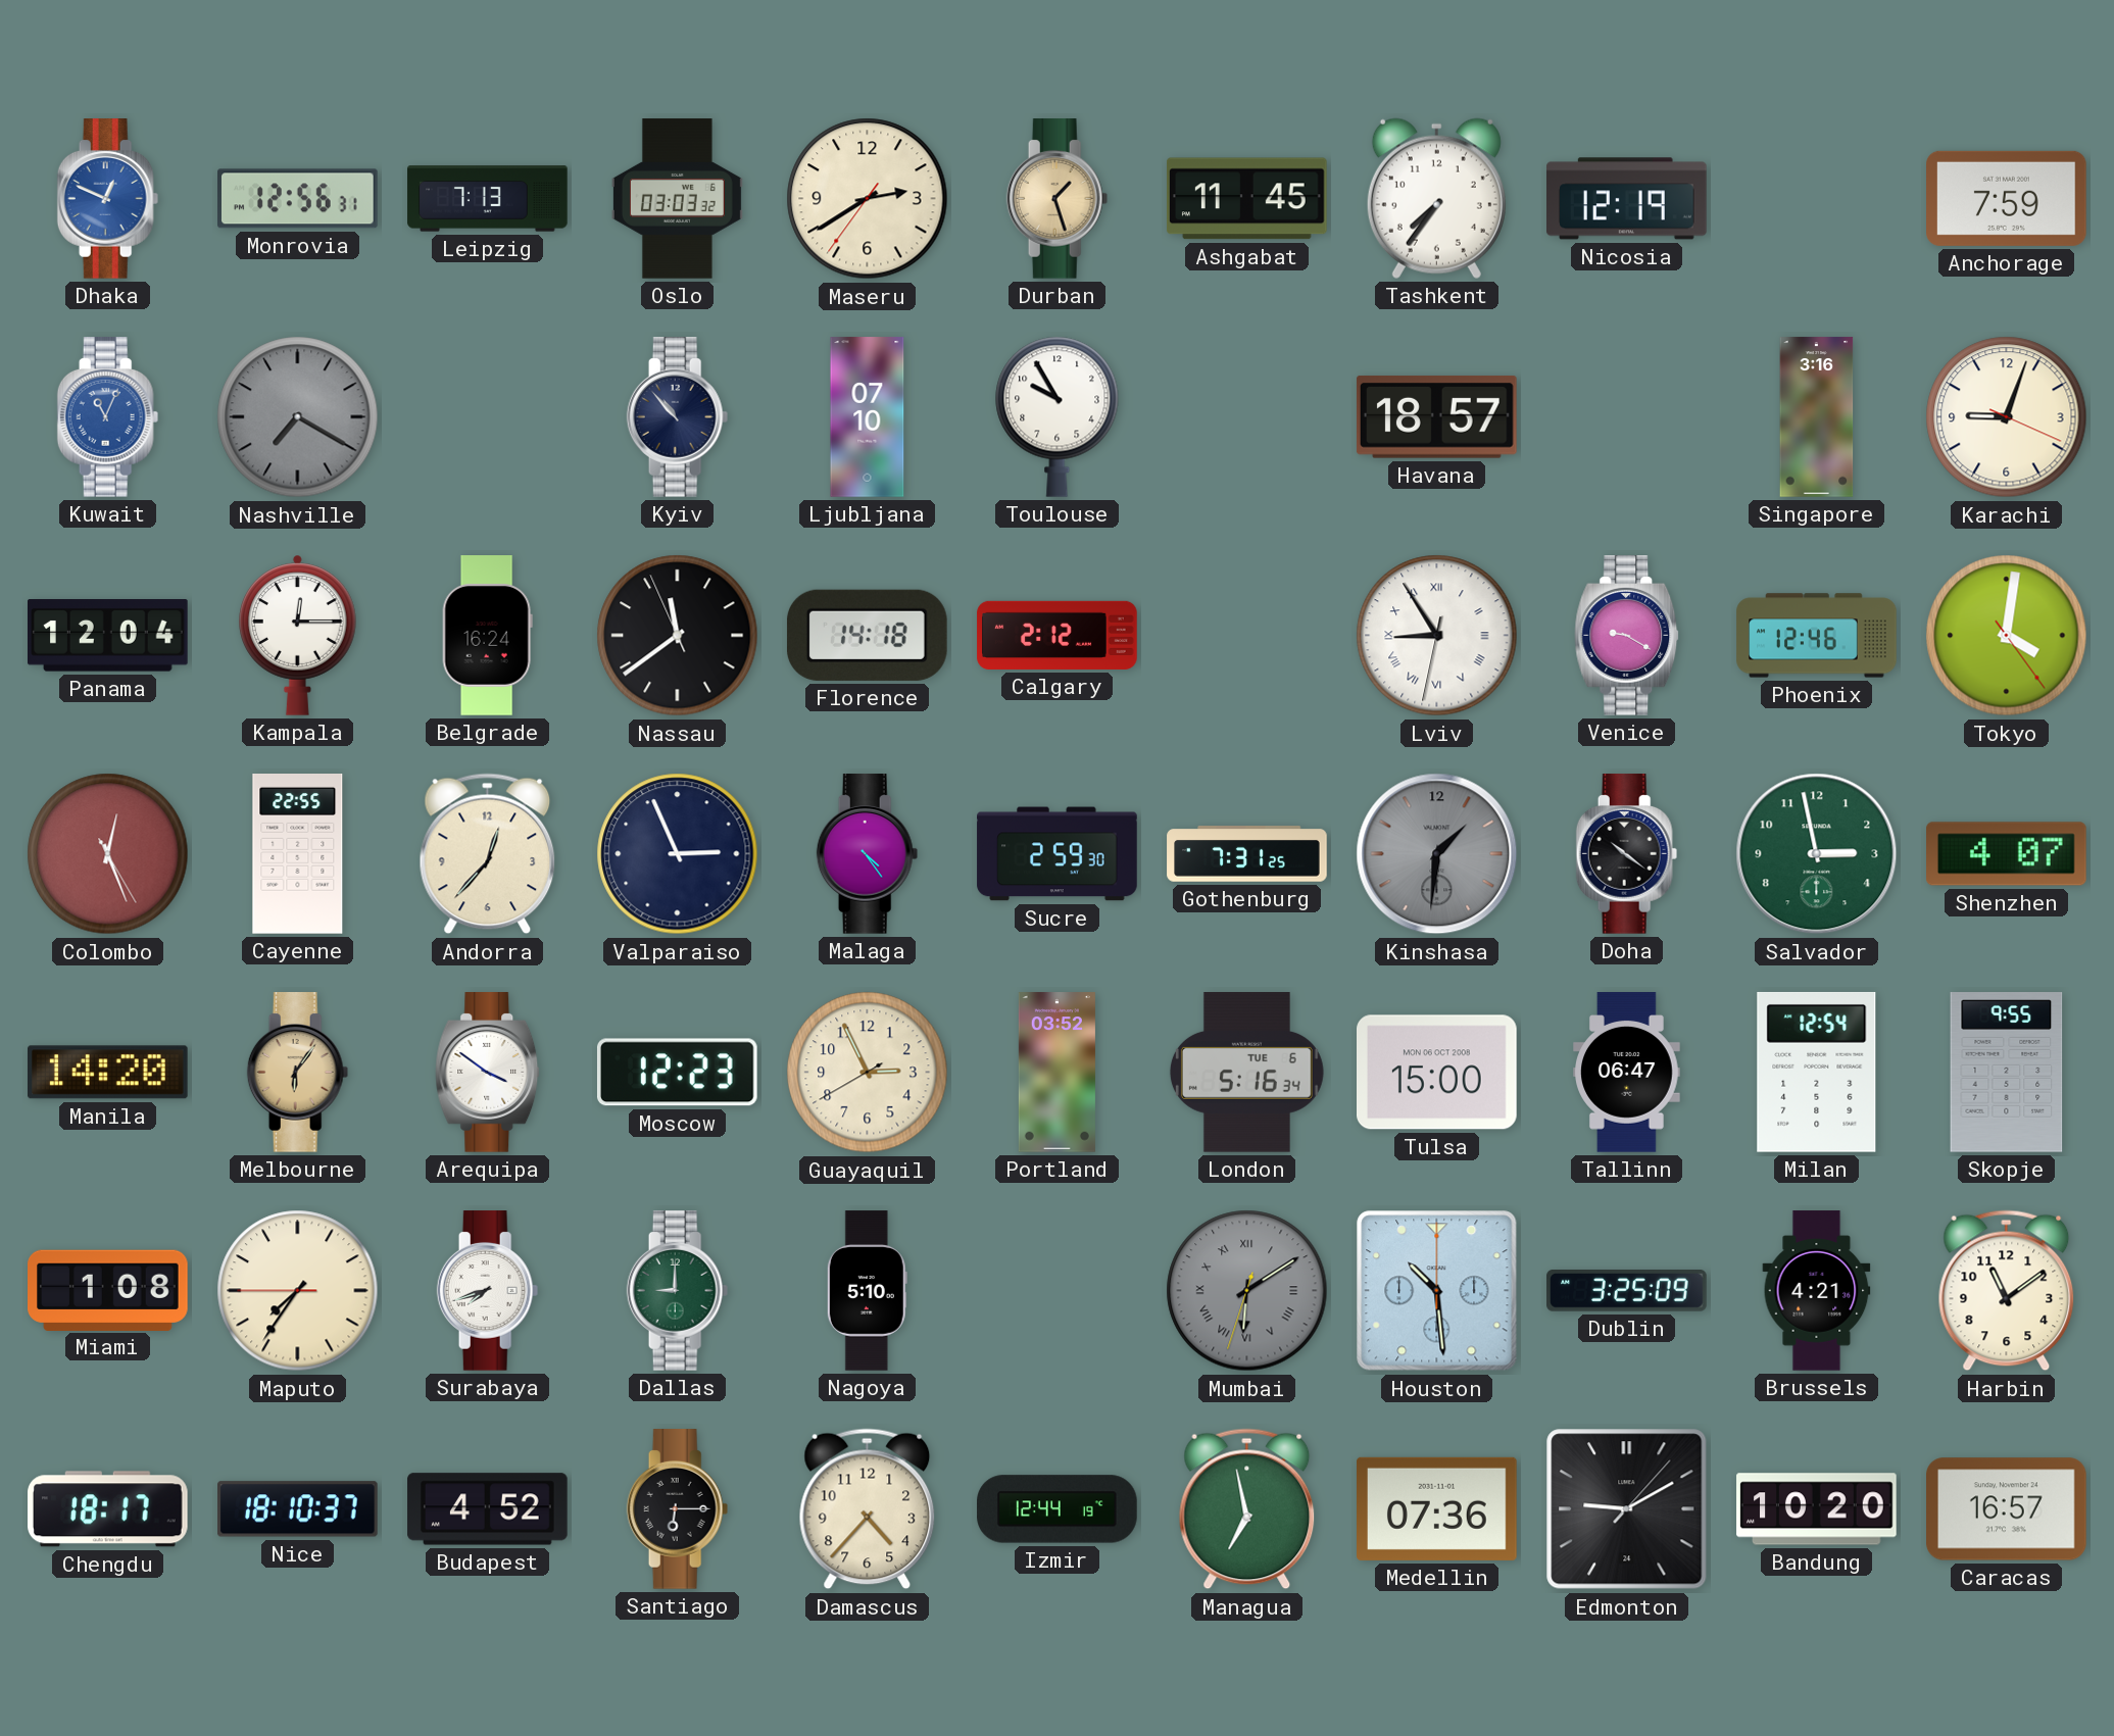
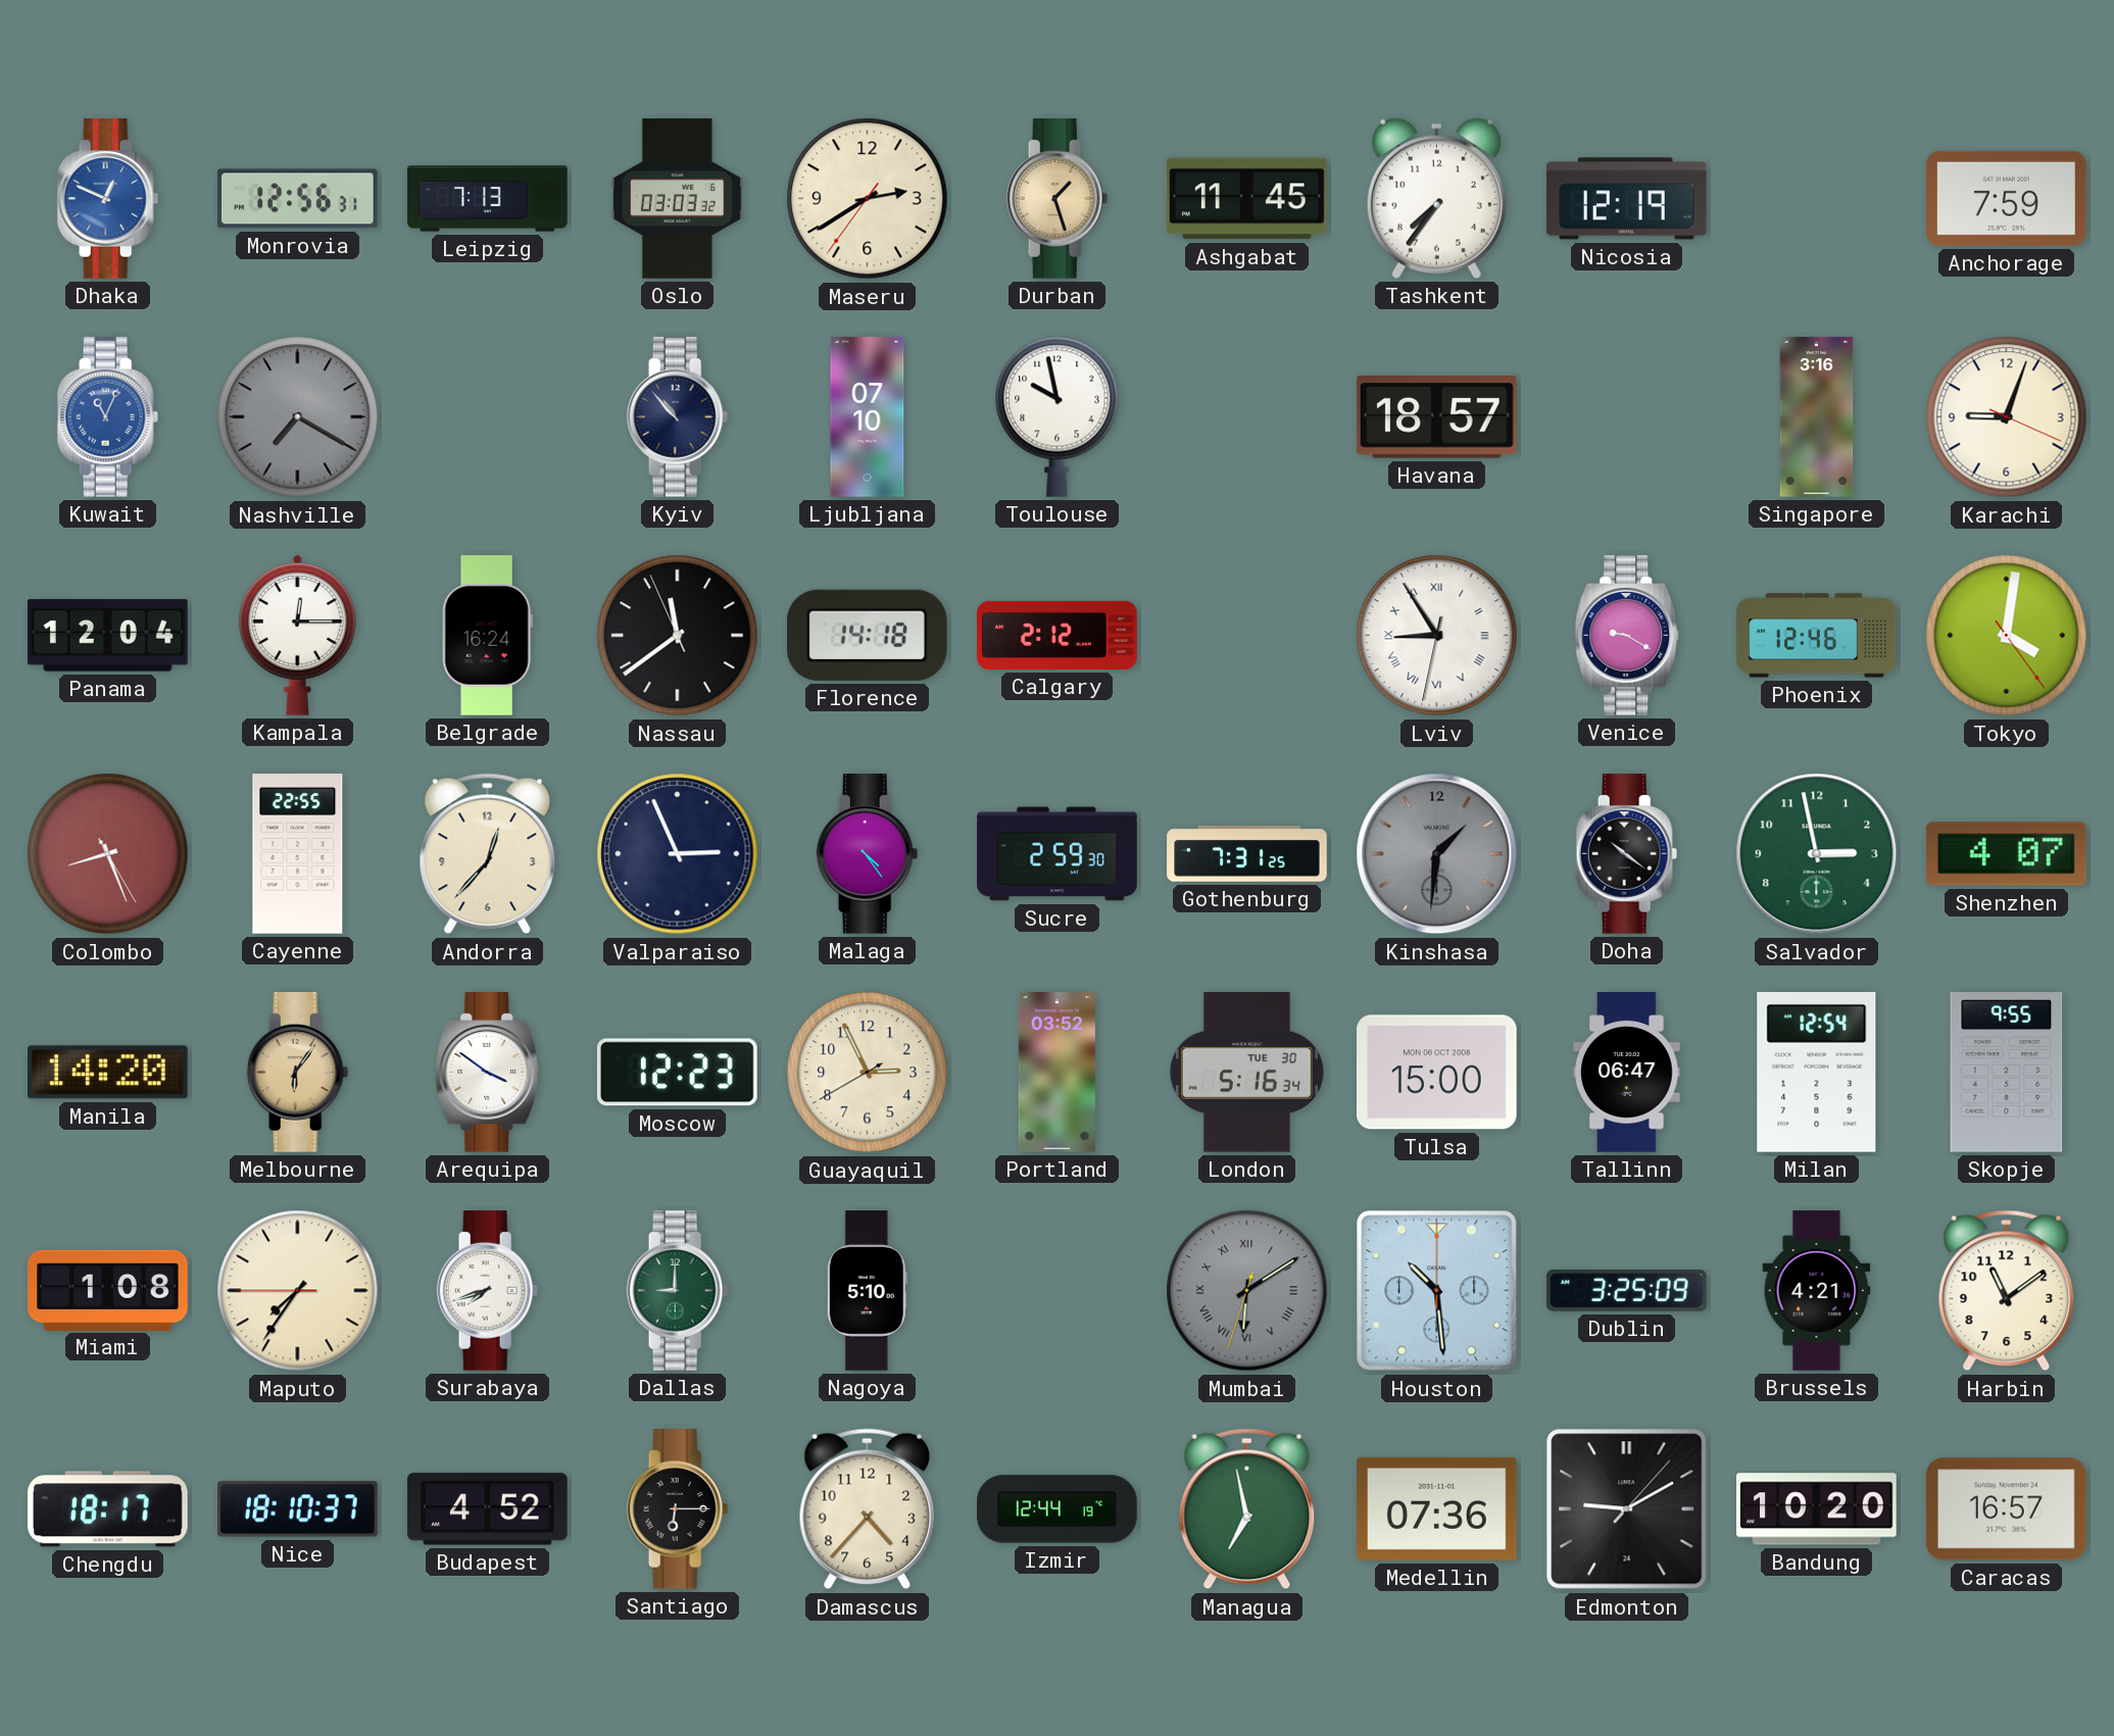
Toulouse: 9:55 -> 9:58
Colombo: 12:26 -> 8:26
London date: TUE 6 -> TUE 30
